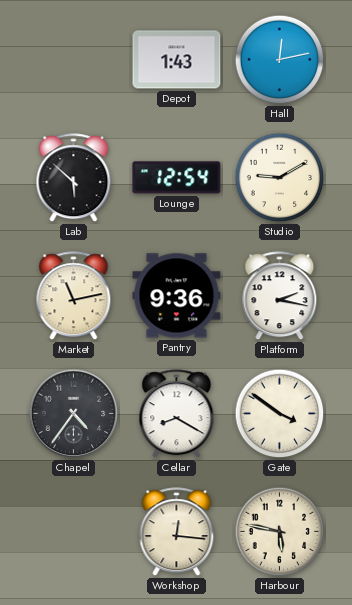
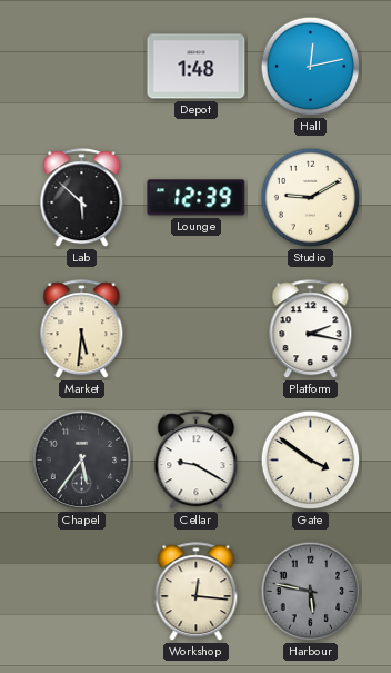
Depot: 1:43 -> 1:48
Lounge: 12:54 -> 12:39
Market: 11:13 -> 5:31
Pantry: 9:36 -> none
Chapel: 4:36 -> 5:36
Cellar: 8:20 -> 9:20
Harbour dial: cream -> grey
